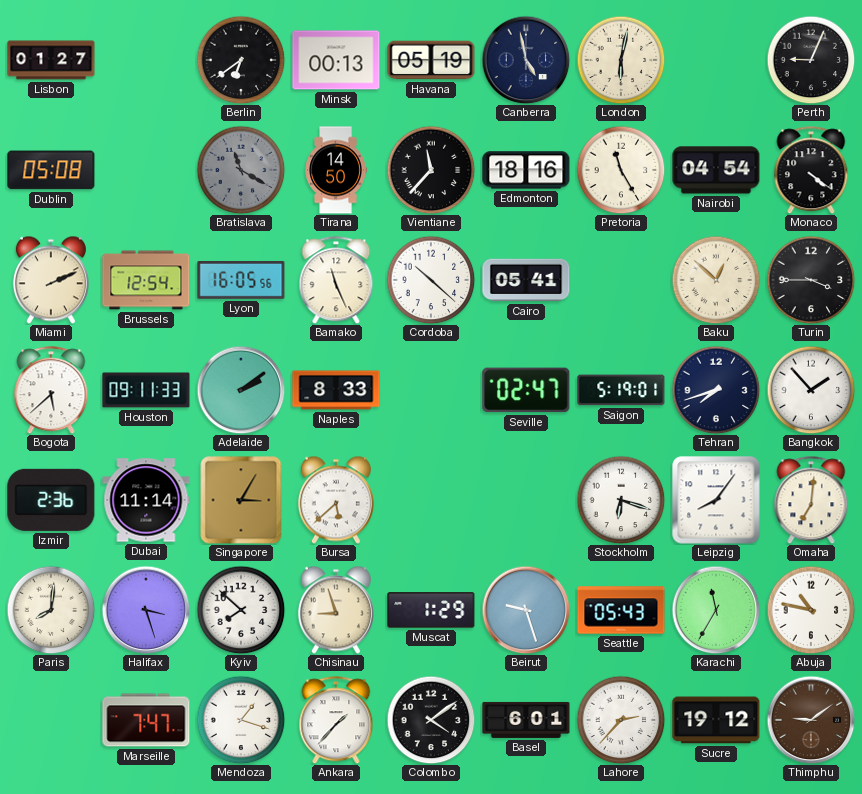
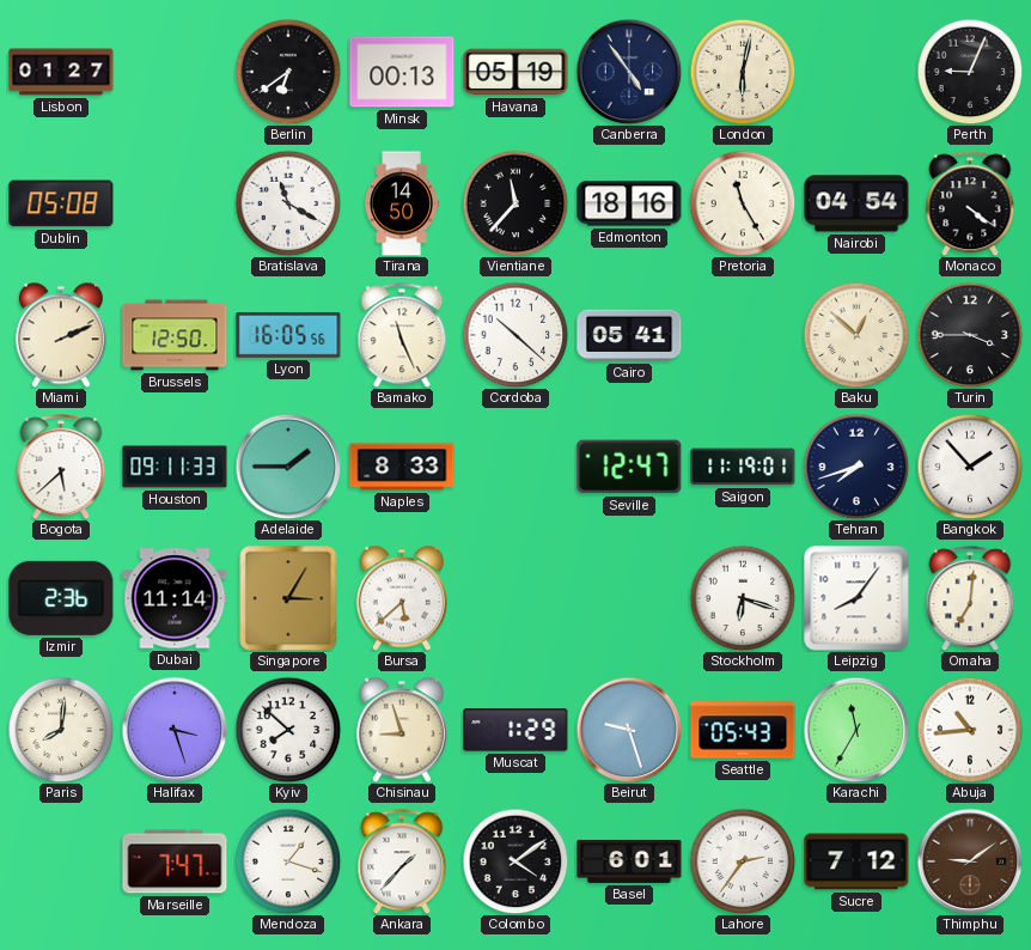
Canberra: 4:58 -> 4:54
Bratislava dial: grey -> white
Brussels: 12:54 -> 12:50
Adelaide: 2:09 -> 1:45
Seville: 02:47 -> 12:47
Saigon: 5:19 -> 11:19
Abuja: 10:47 -> 10:44
Lahore: 2:37 -> 2:36
Sucre: 19:12 -> 7:12
